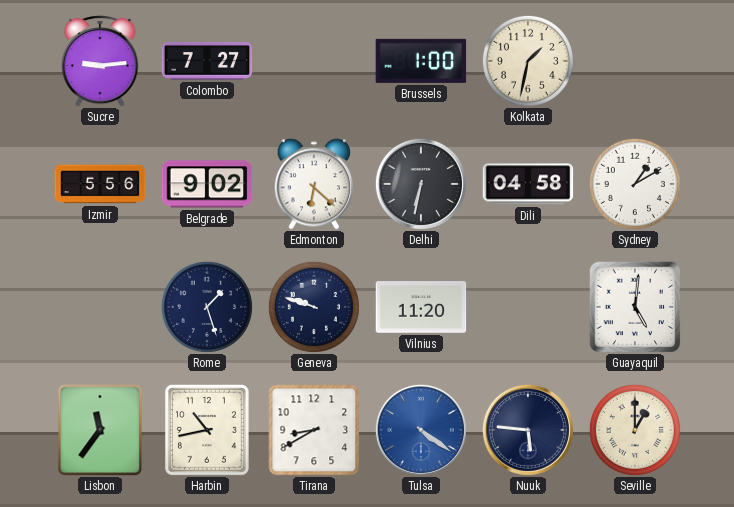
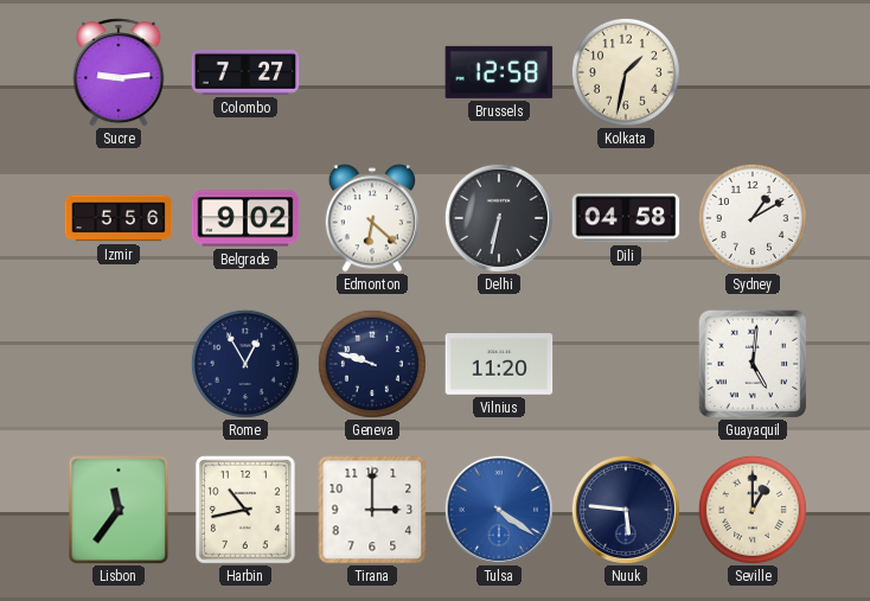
Brussels: 1:00 -> 12:58
Rome: 1:27 -> 12:55
Tirana: 8:40 -> 3:00
